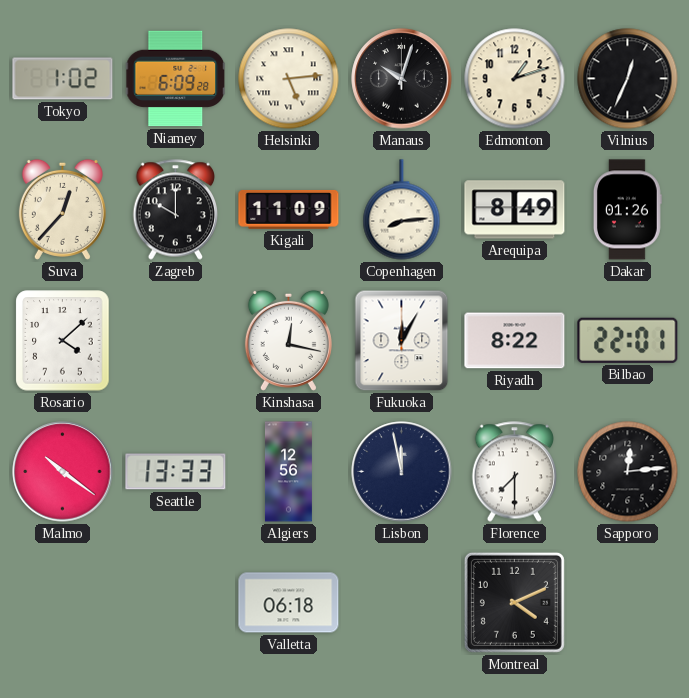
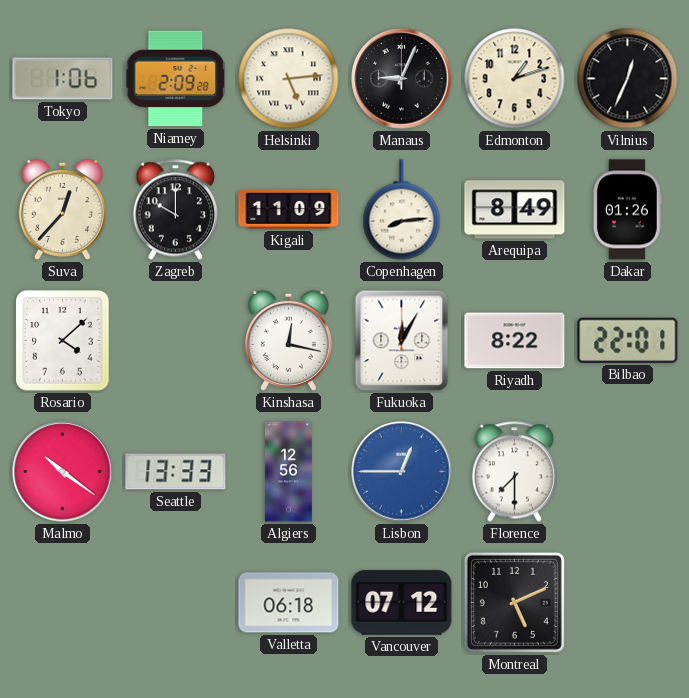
Tokyo: 1:02 -> 1:06
Niamey: 6:09 -> 2:09
Manaus: 10:03 -> 9:04
Lisbon: 11:58 -> 12:45
Lisbon dial: navy -> blue
Sapporo: 12:14 -> none
Vancouver: none -> 07:12
Montreal: 4:11 -> 5:11
